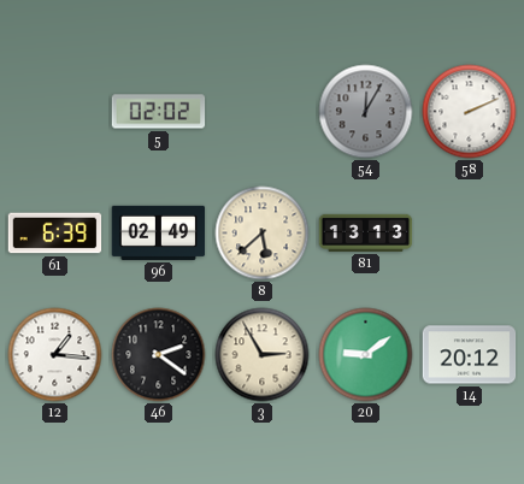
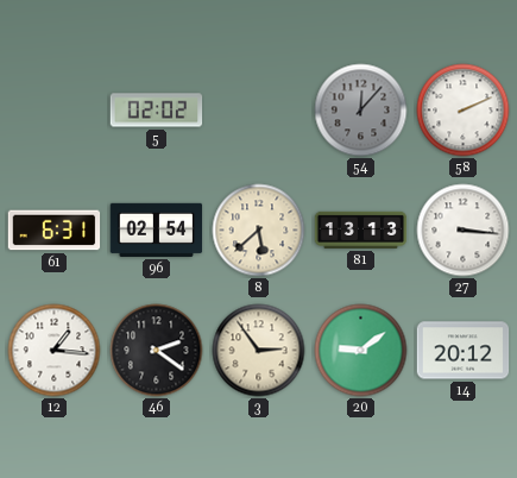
54: 12:05 -> 12:07
61: 6:39 -> 6:31
96: 02:49 -> 02:54
27: none -> 3:16
3: 2:55 -> 2:54
